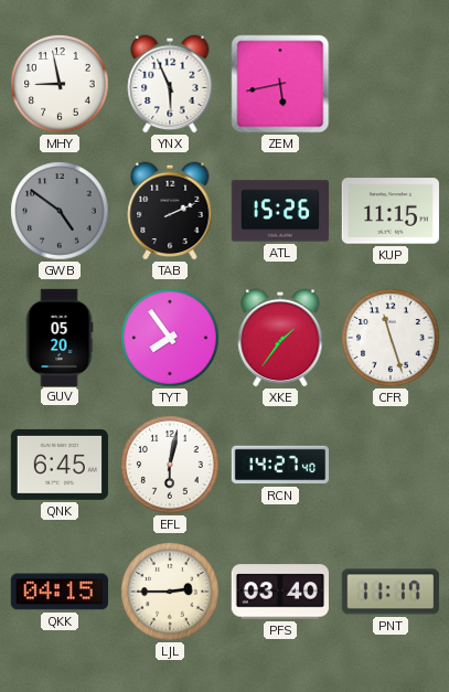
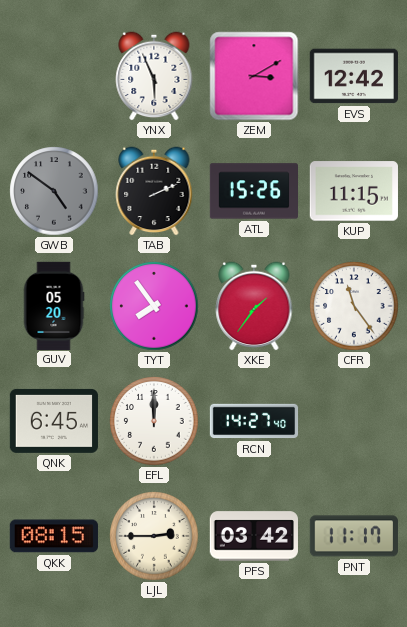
MHY: 8:58 -> none
ZEM: 5:43 -> 3:10
EVS: none -> 12:42
CFR: 11:27 -> 11:24
EFL: 6:02 -> 12:00
QKK: 04:15 -> 08:15
PFS: 03:40 -> 03:42
